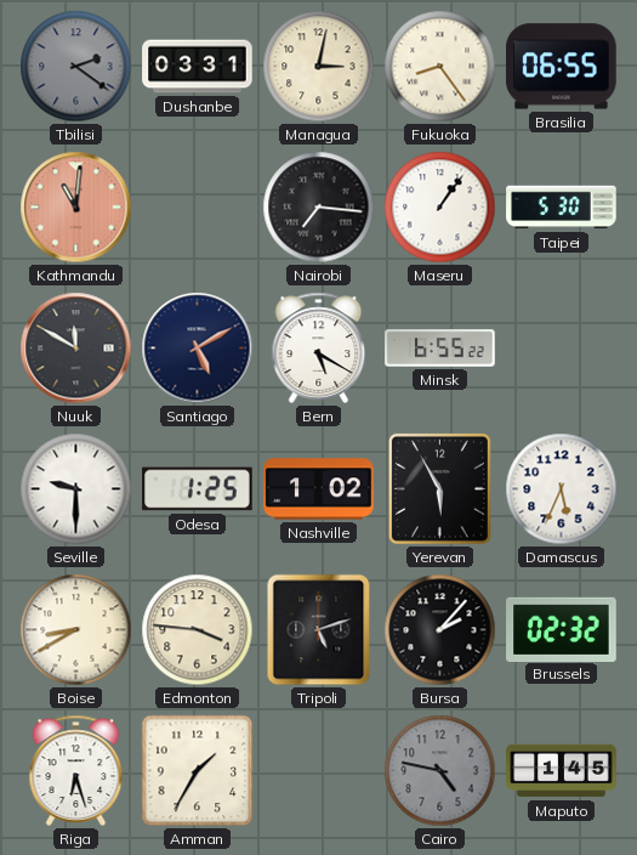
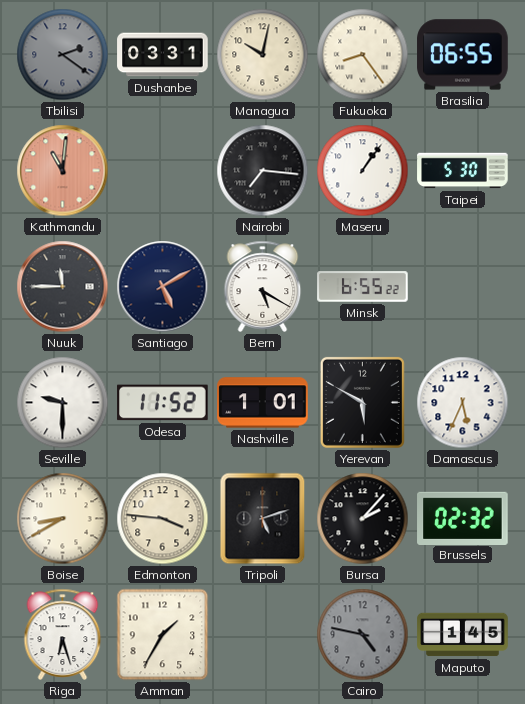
Managua: 3:02 -> 10:02
Nuuk: 11:50 -> 11:45
Odesa: 1:25 -> 11:52
Nashville: 1:02 -> 1:01
Yerevan: 5:55 -> 5:50
